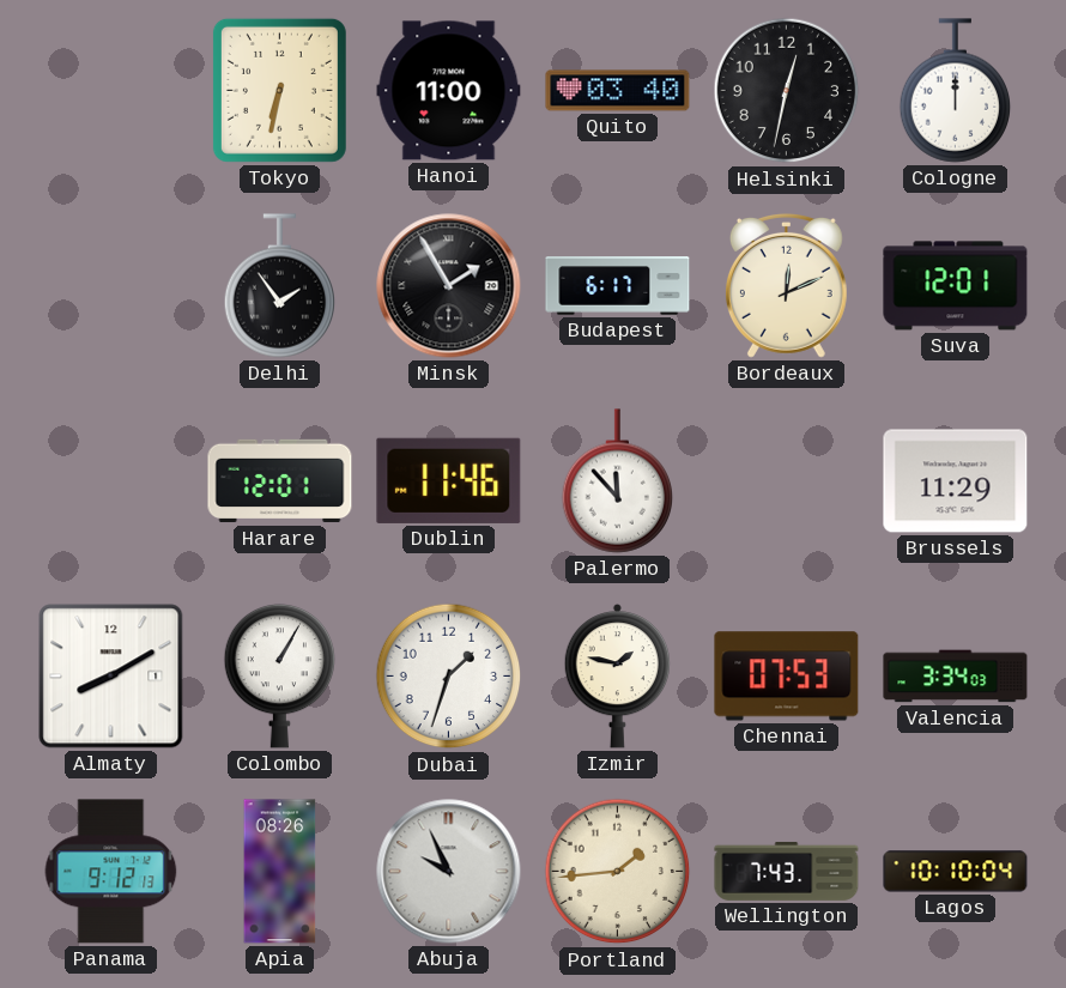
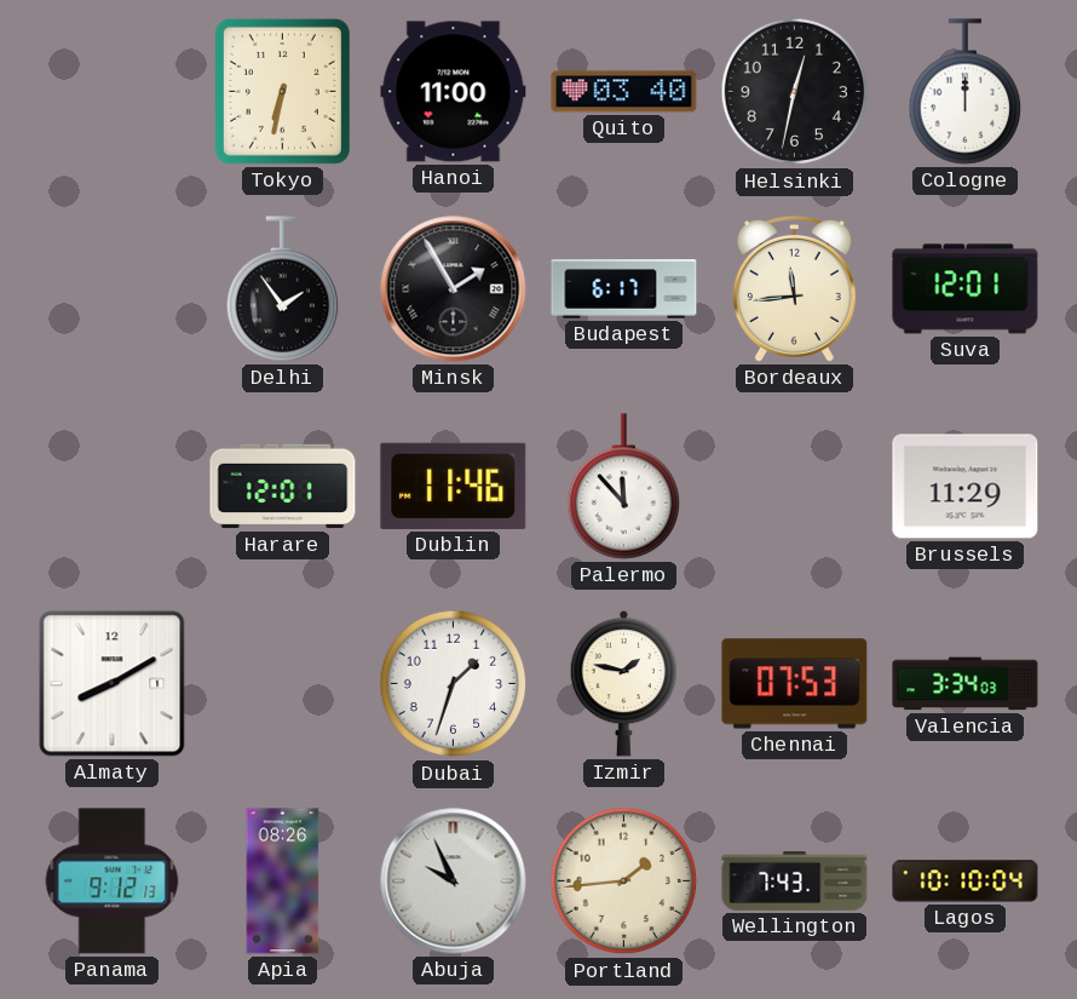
Bordeaux: 12:11 -> 11:44
Colombo: 1:05 -> none
